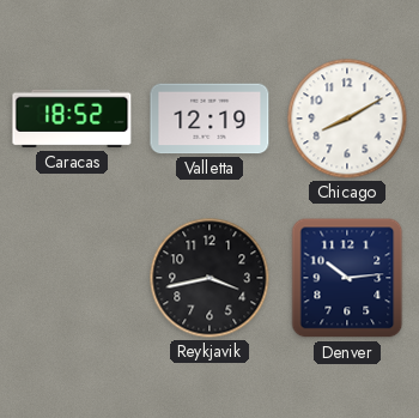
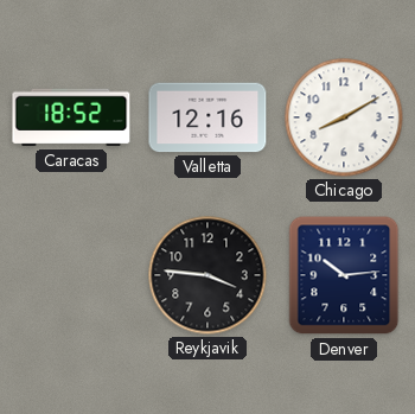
Valletta: 12:19 -> 12:16
Reykjavik: 3:43 -> 3:46
